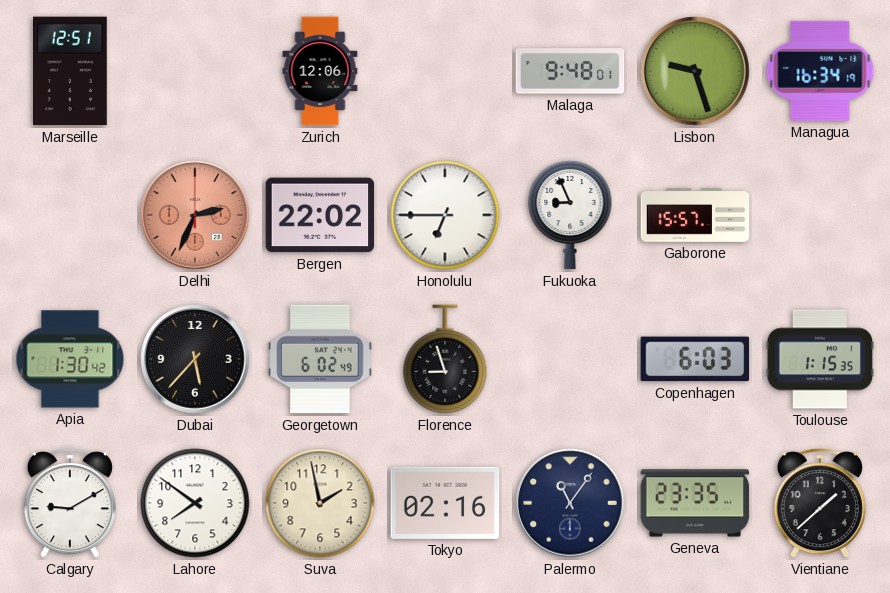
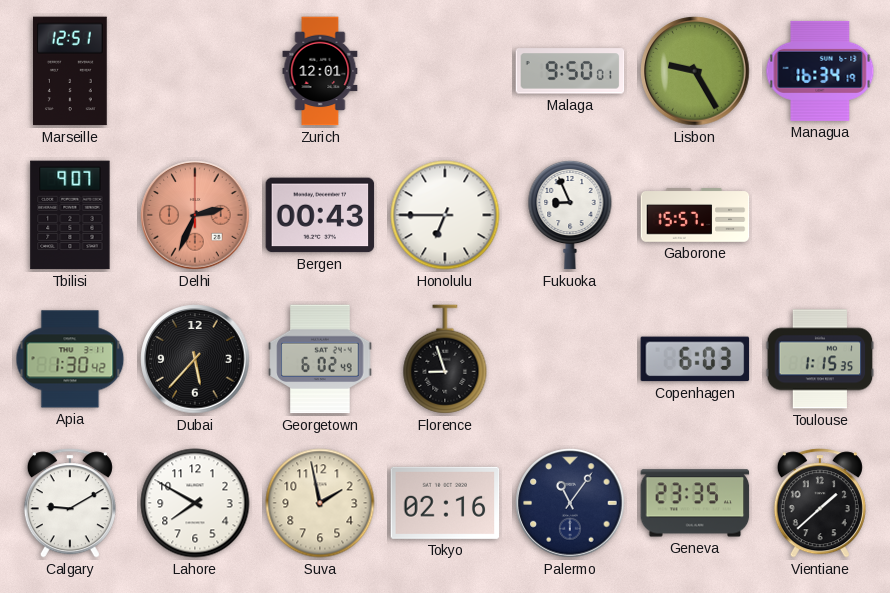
Zurich: 12:06 -> 12:01
Malaga: 9:48 -> 9:50
Lisbon: 9:27 -> 9:25
Tbilisi: none -> 9:07
Bergen: 22:02 -> 00:43
Lahore: 7:51 -> 7:50
